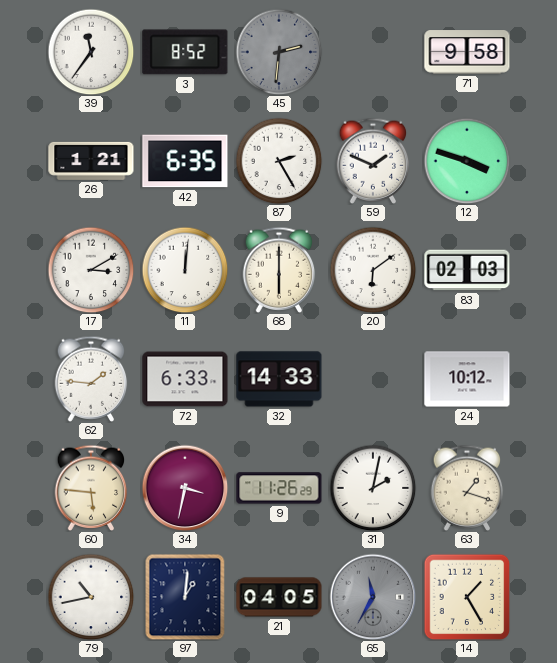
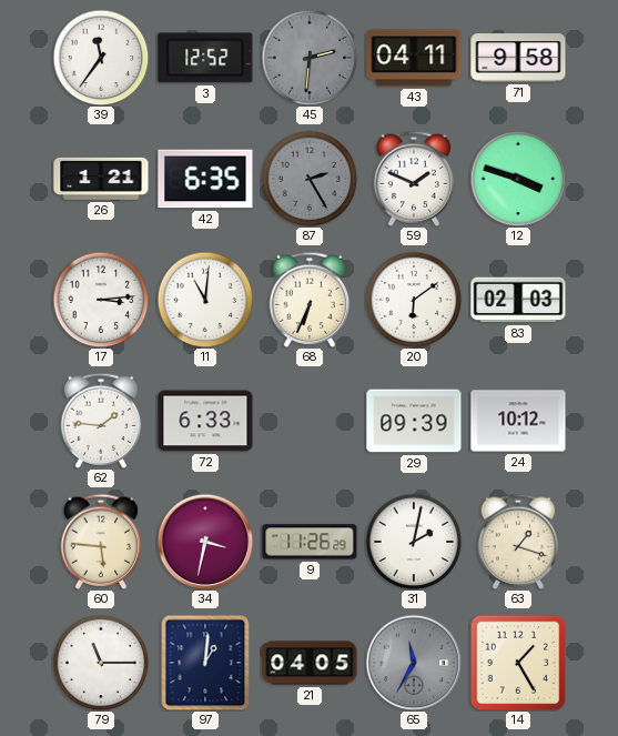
3: 8:52 -> 12:52
43: none -> 04:11
87 dial: white -> grey
17: 3:10 -> 3:14
11: 12:01 -> 11:01
68: 6:00 -> 6:34
32: 14:33 -> none
29: none -> 09:39
79: 10:43 -> 11:15
